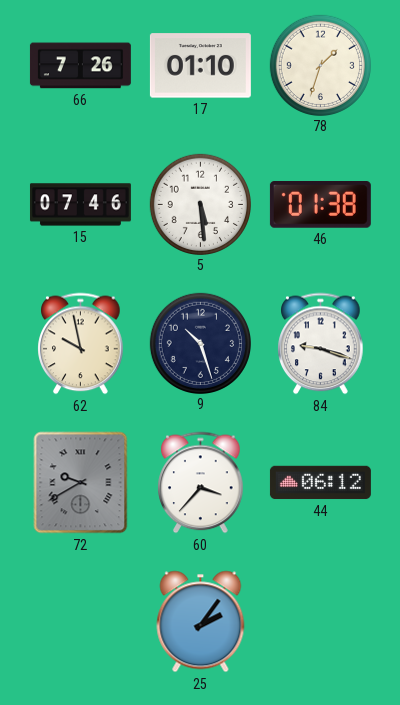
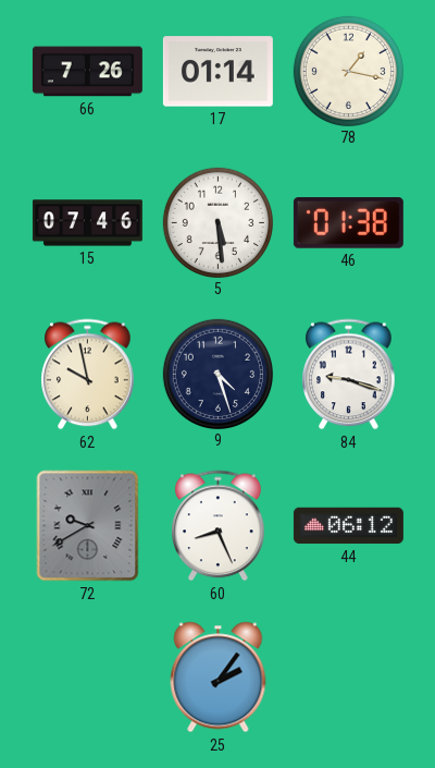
17: 01:10 -> 01:14
78: 1:33 -> 1:17
9: 10:27 -> 4:27
60: 3:37 -> 8:26
